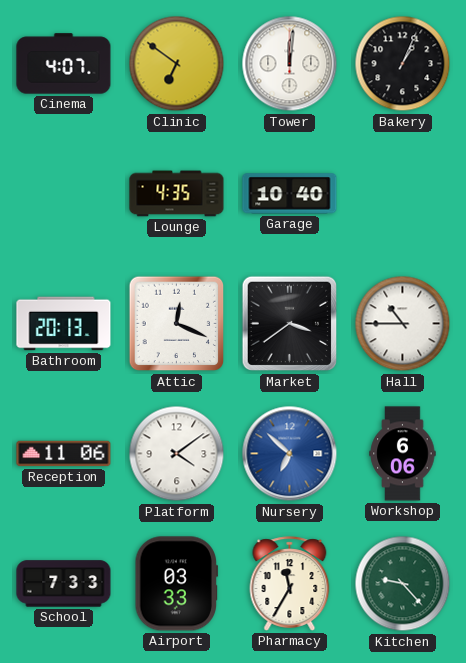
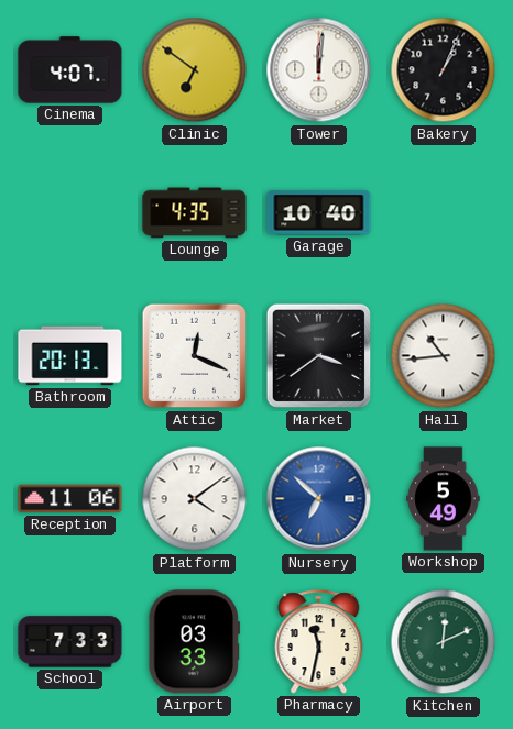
Hall: 10:45 -> 10:44
Workshop: 6:06 -> 5:49
Pharmacy: 11:35 -> 11:32
Kitchen: 9:23 -> 12:11
